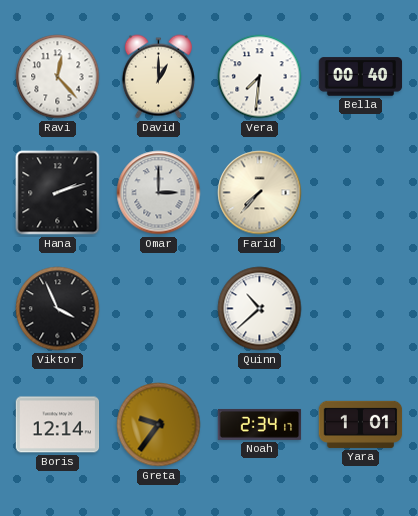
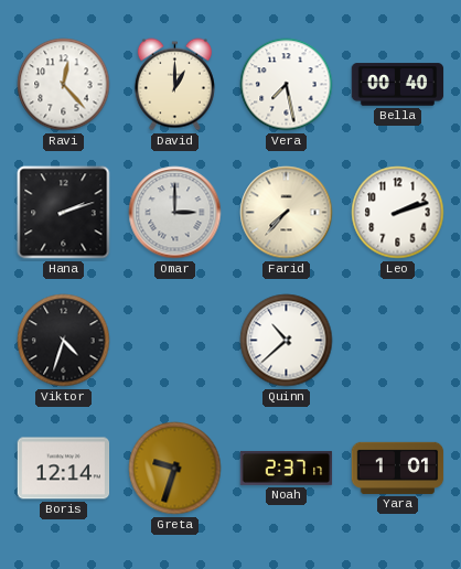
Vera: 7:31 -> 7:28
Leo: none -> 2:12
Viktor: 3:56 -> 4:33
Greta: 9:36 -> 9:33
Noah: 2:34 -> 2:37
